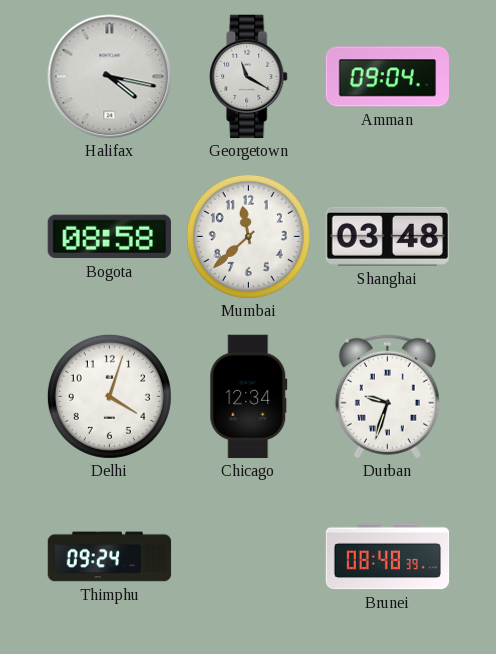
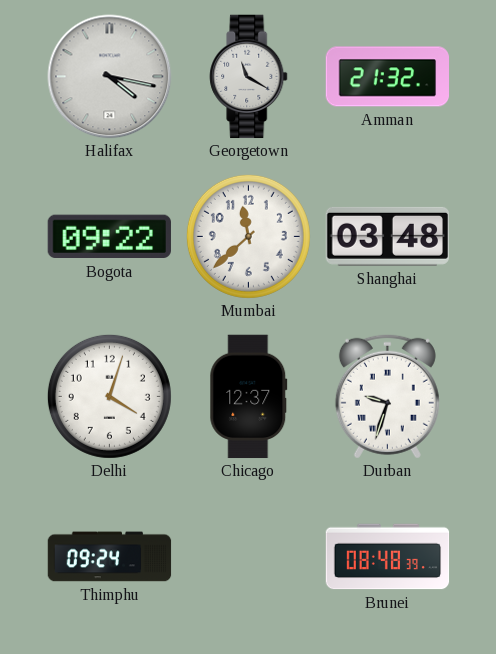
Amman: 09:04 -> 21:32
Bogota: 08:58 -> 09:22
Chicago: 12:34 -> 12:37
